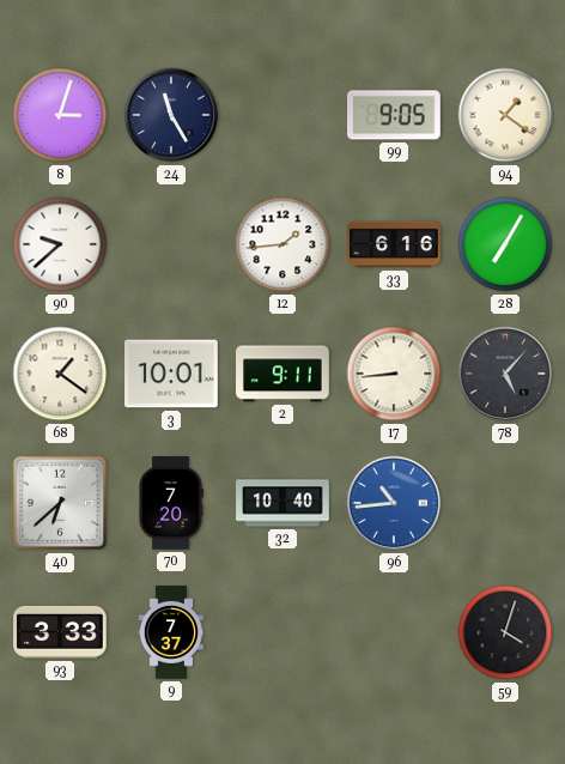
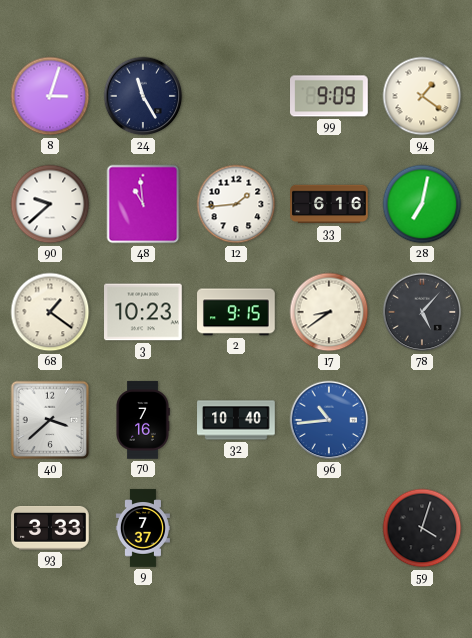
99: 9:05 -> 9:09
48: none -> 10:59
28: 7:05 -> 7:02
3: 10:01 -> 10:23
2: 9:11 -> 9:15
17: 8:44 -> 8:39
40: 6:38 -> 3:38
70: 7:20 -> 7:16
